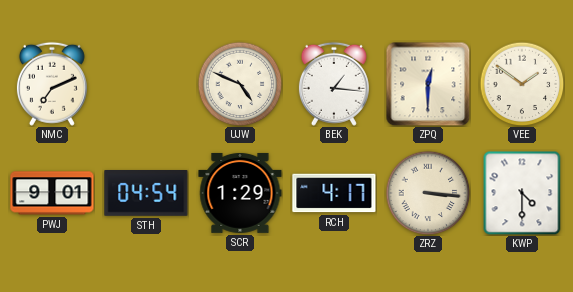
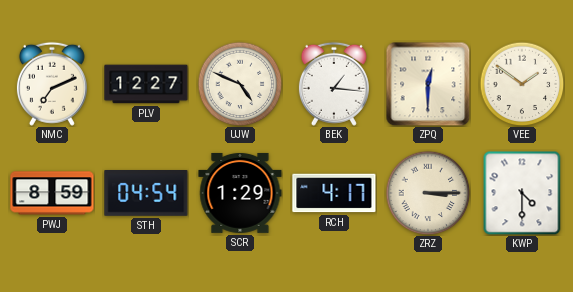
PLV: none -> 12:27
PWJ: 9:01 -> 8:59
ZRZ: 3:16 -> 3:15
